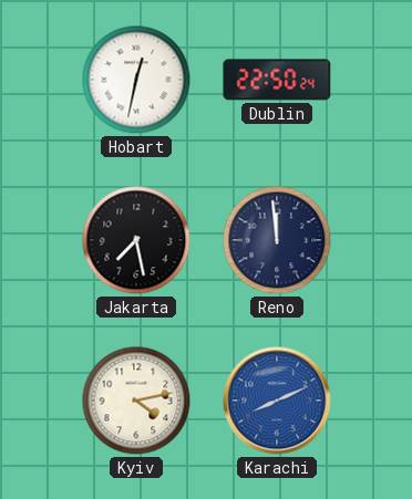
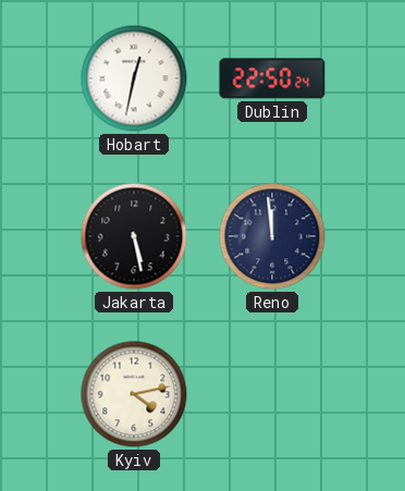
Jakarta: 7:28 -> 5:28
Karachi: 8:11 -> none
